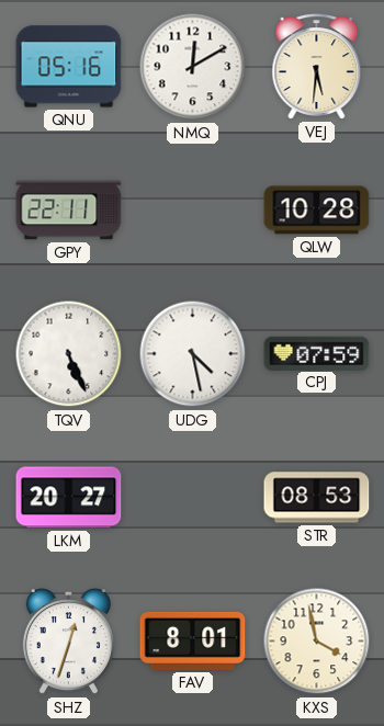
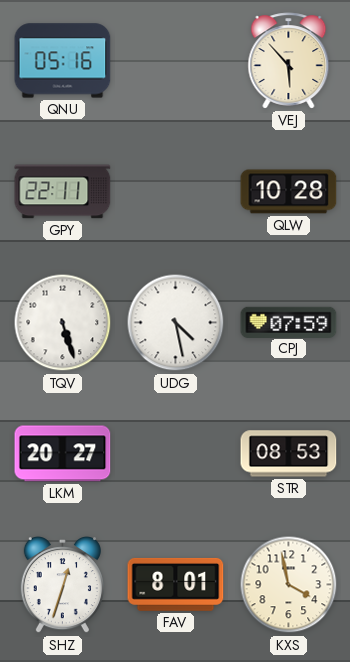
NMQ: 12:10 -> none
VEJ: 5:31 -> 5:53
TQV: 5:26 -> 5:27
